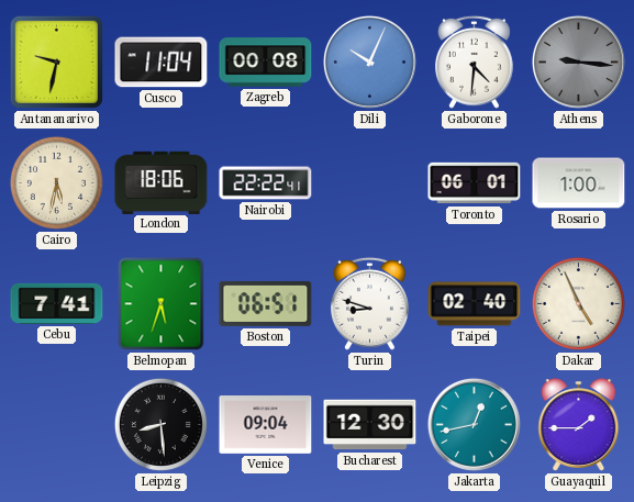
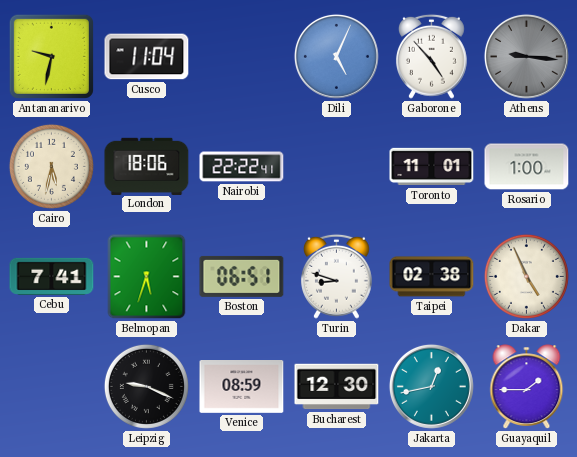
Zagreb: 00:08 -> none
Dili: 10:04 -> 5:04
Gaborone: 4:31 -> 4:53
Toronto: 06:01 -> 11:01
Taipei: 02:40 -> 02:38
Leipzig: 8:29 -> 9:19
Venice: 09:04 -> 08:59
